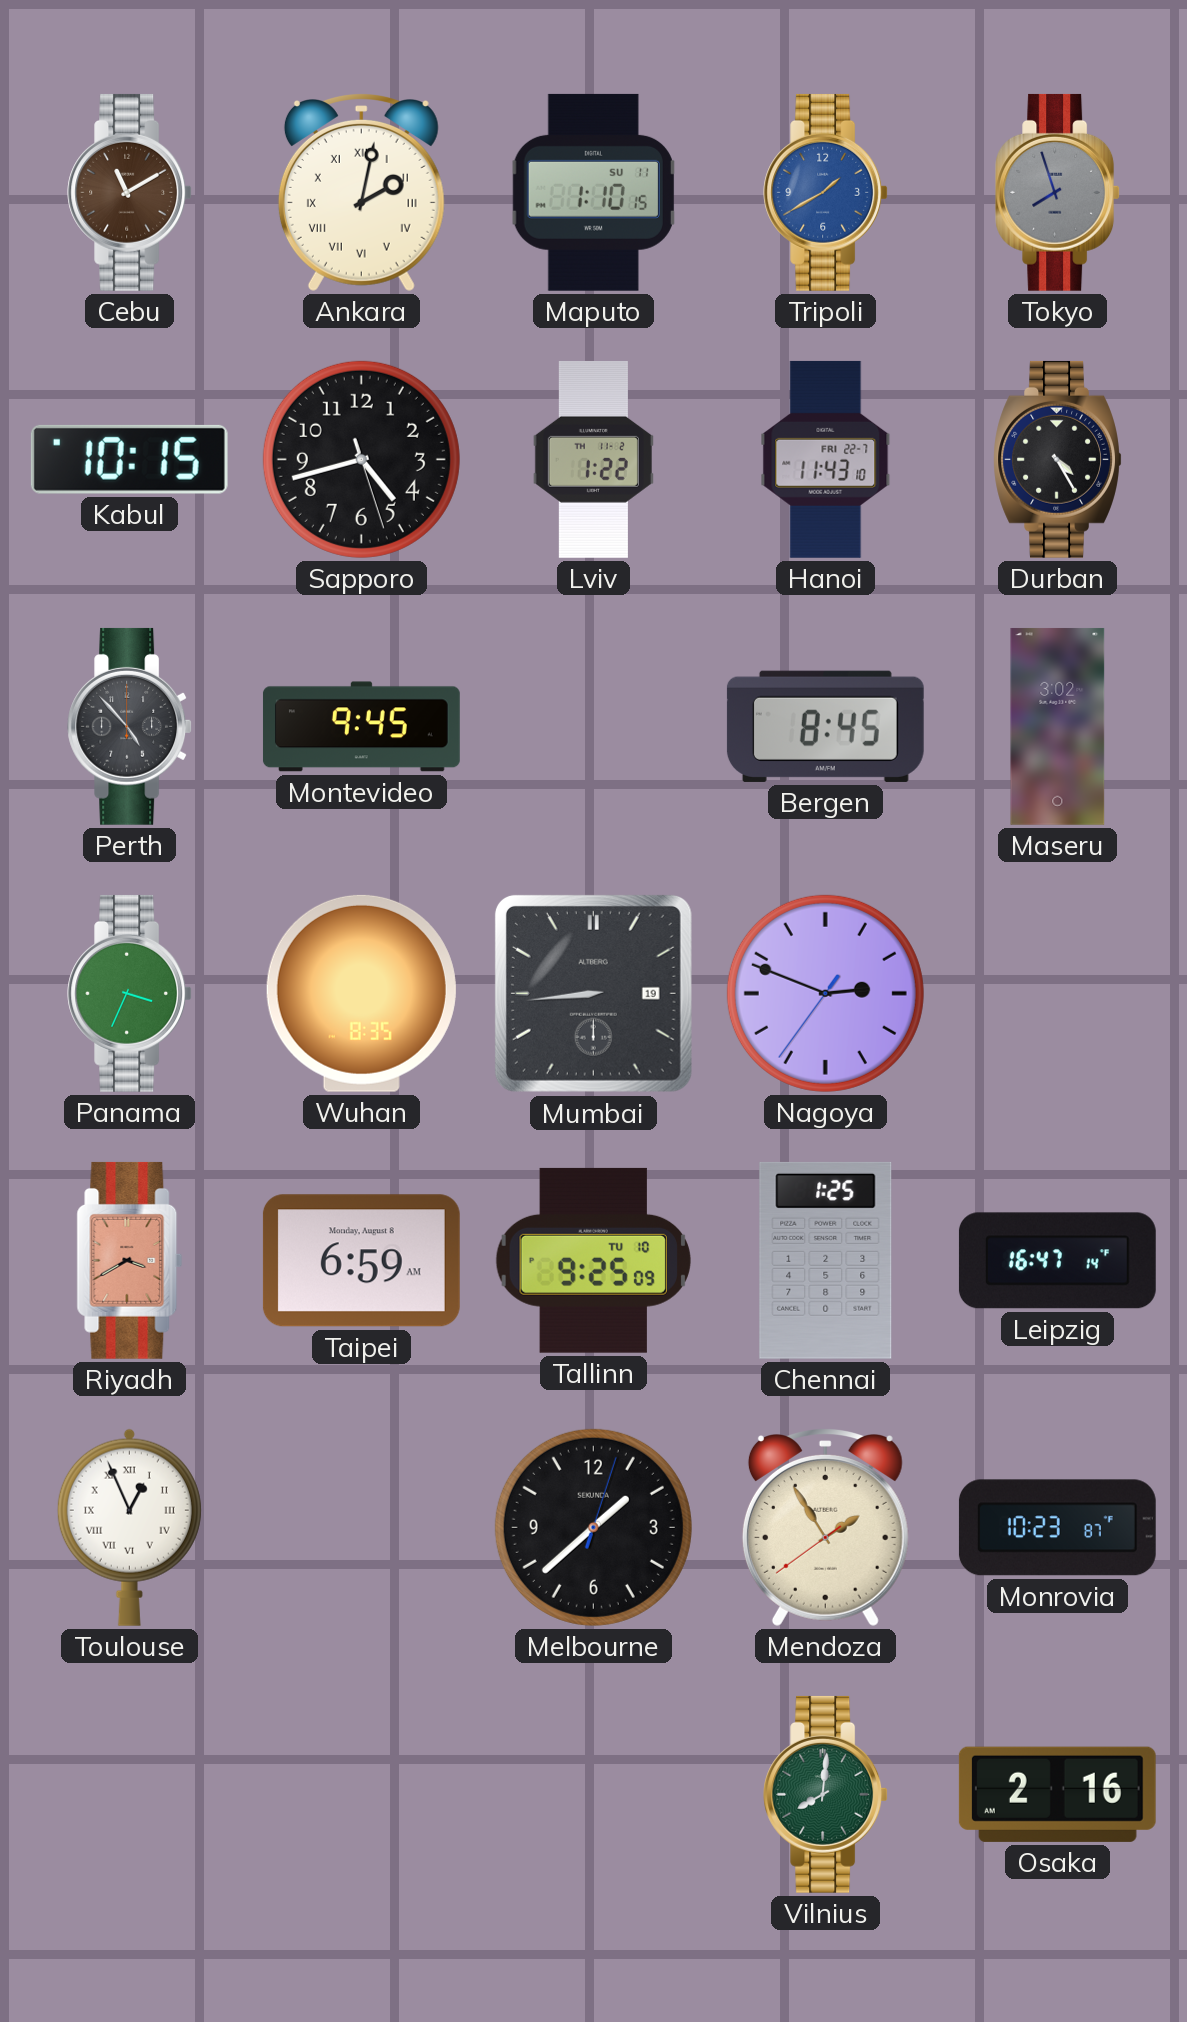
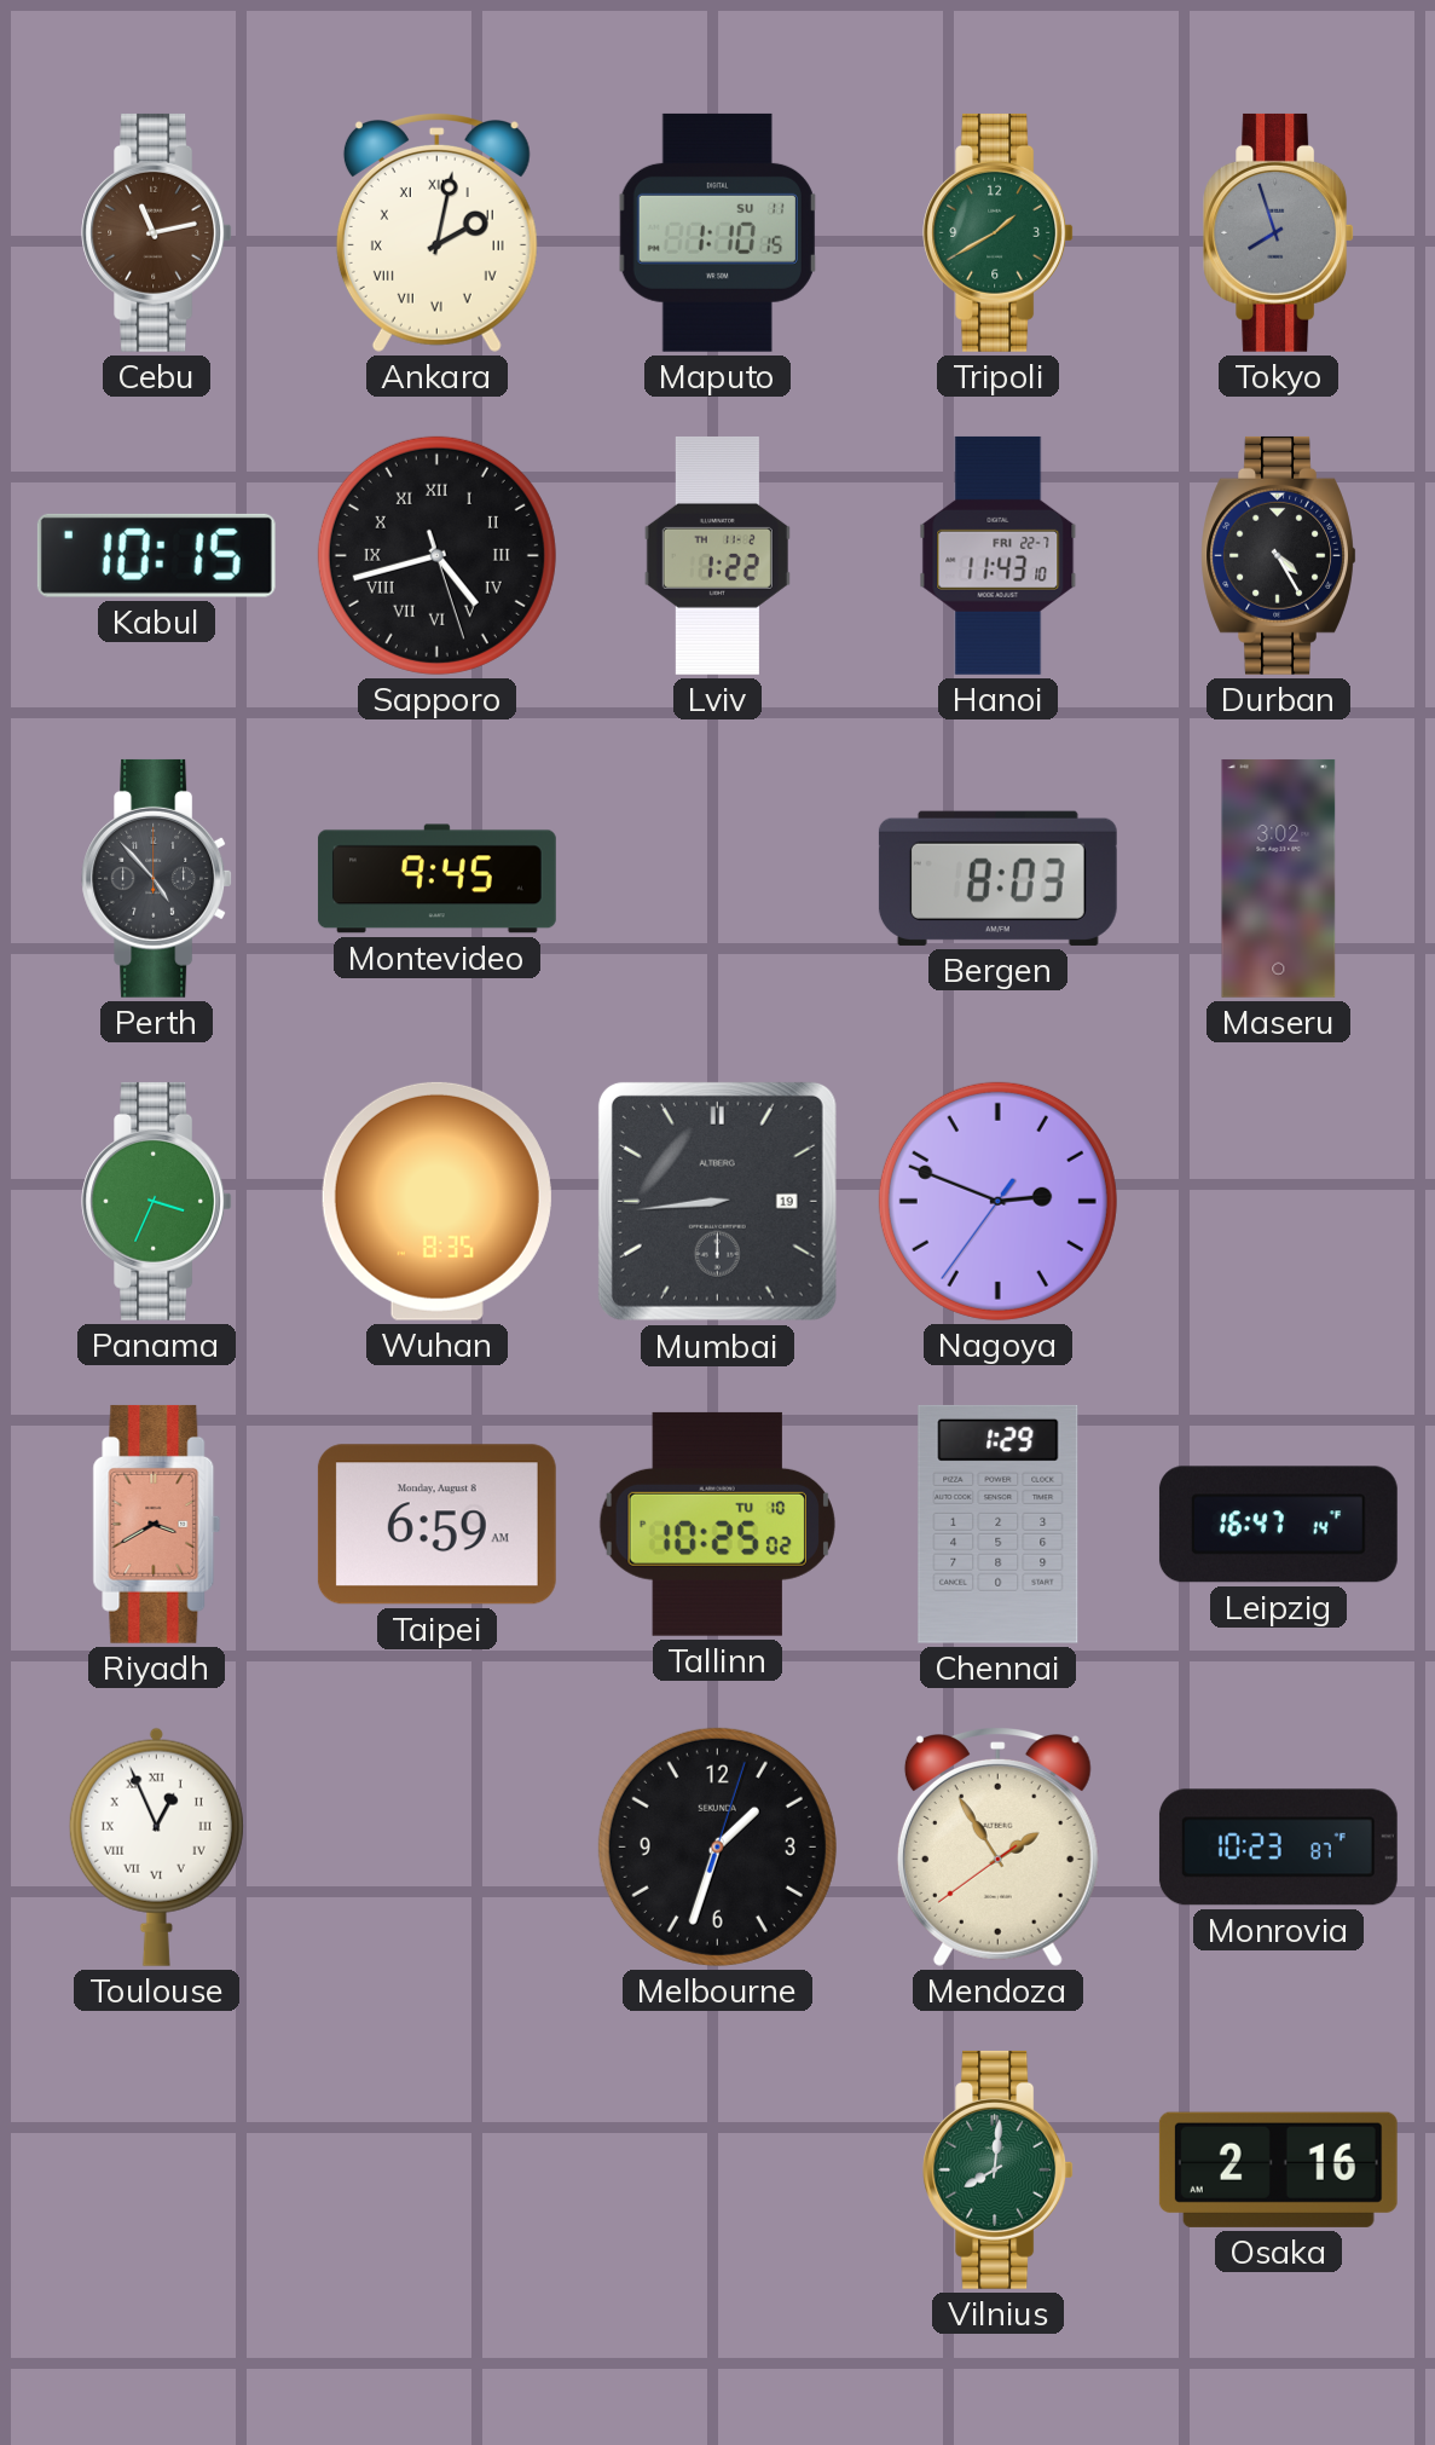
Cebu: 11:10 -> 11:13
Tripoli dial: blue -> green
Sapporo numerals: Arabic -> Roman
Bergen: 8:45 -> 8:03
Tallinn: 9:25 -> 10:25
Chennai: 1:25 -> 1:29
Melbourne: 1:38 -> 1:33
